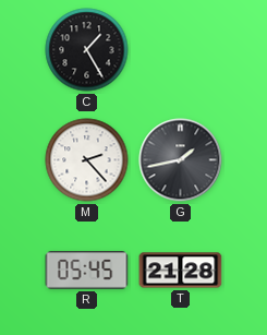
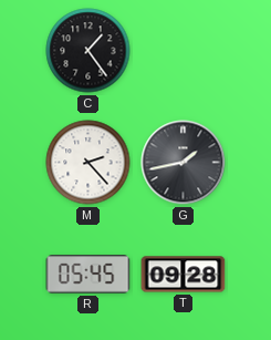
C: 1:25 -> 1:24
T: 21:28 -> 09:28
